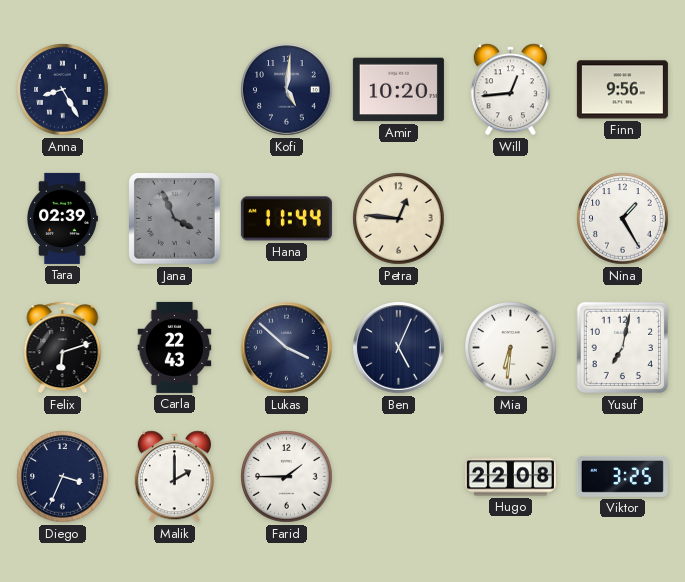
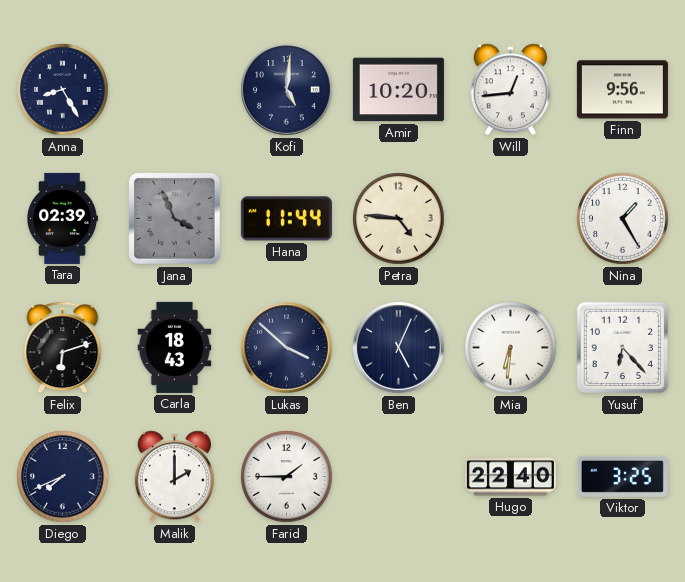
Petra: 12:46 -> 4:46
Carla: 22:43 -> 18:43
Yusuf: 7:02 -> 6:23
Diego: 3:34 -> 7:41
Hugo: 22:08 -> 22:40
